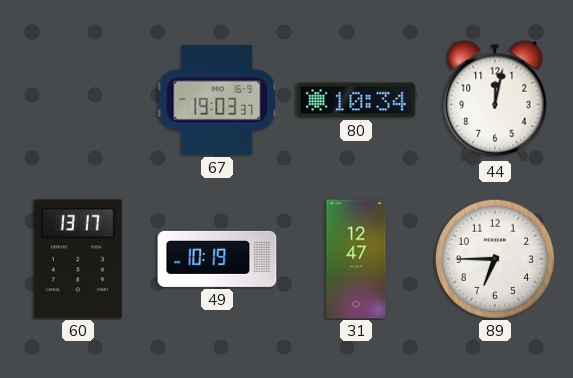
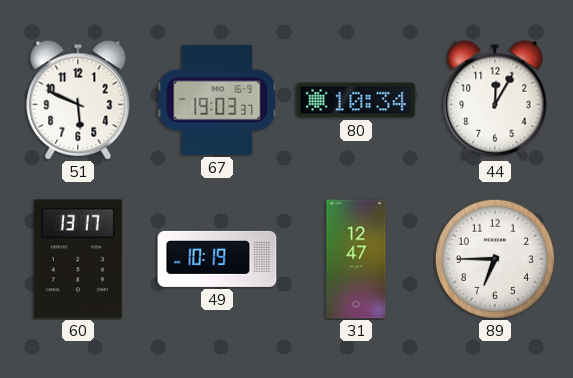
51: none -> 5:49
44: 12:02 -> 12:05
